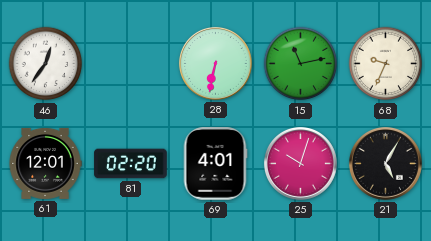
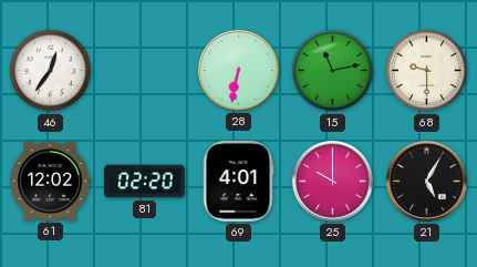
68: 9:34 -> 9:30
61: 12:01 -> 12:02
25: 10:03 -> 10:00
